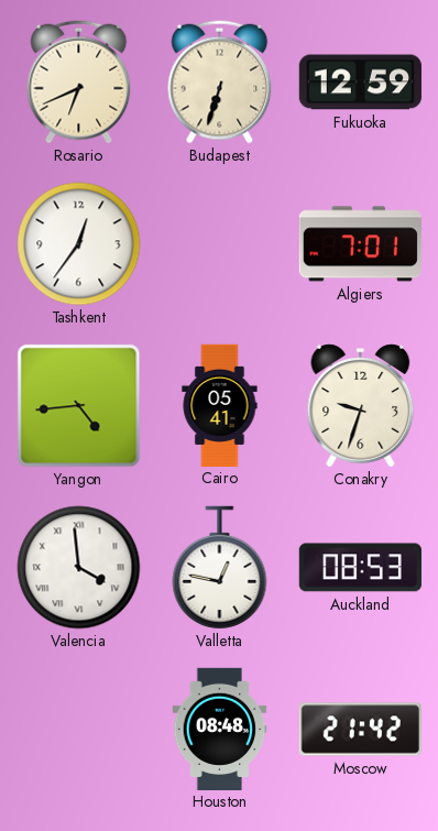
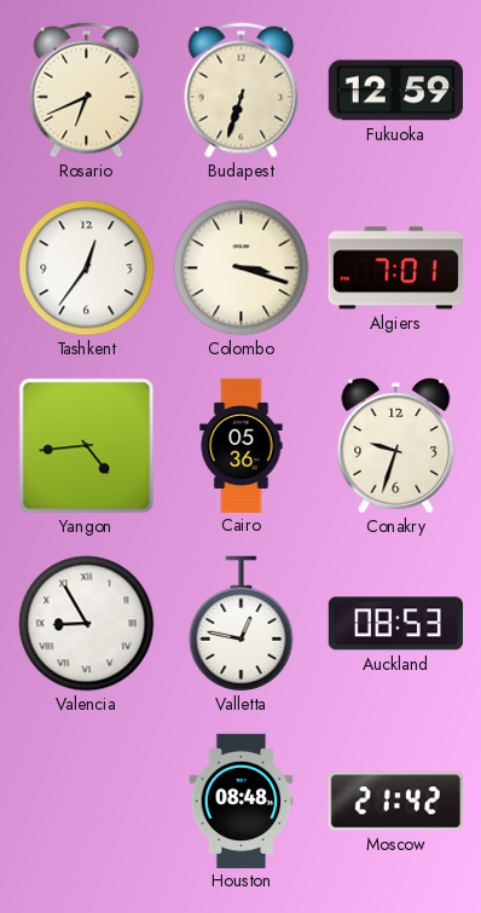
Colombo: none -> 3:18
Cairo: 05:41 -> 05:36
Valencia: 3:59 -> 8:55
